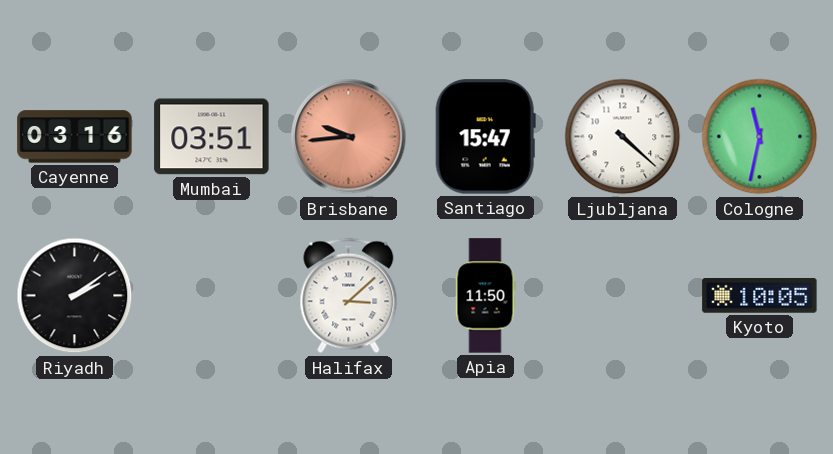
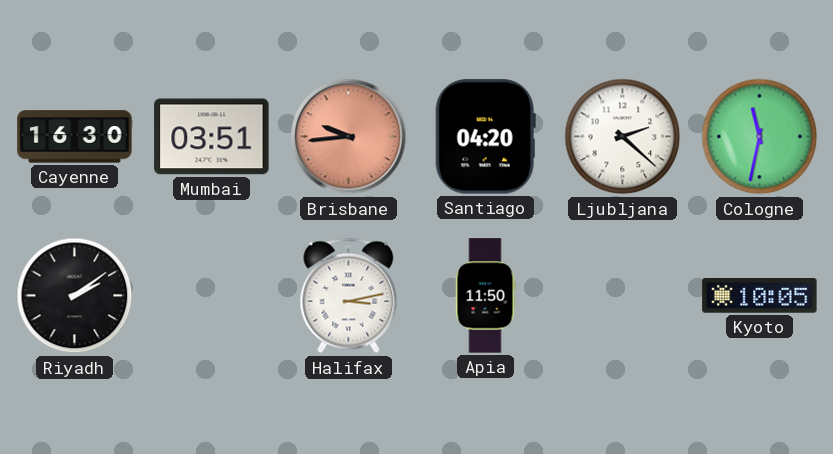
Cayenne: 03:16 -> 16:30
Santiago: 15:47 -> 04:20
Ljubljana: 4:22 -> 2:22
Halifax: 3:08 -> 3:13
